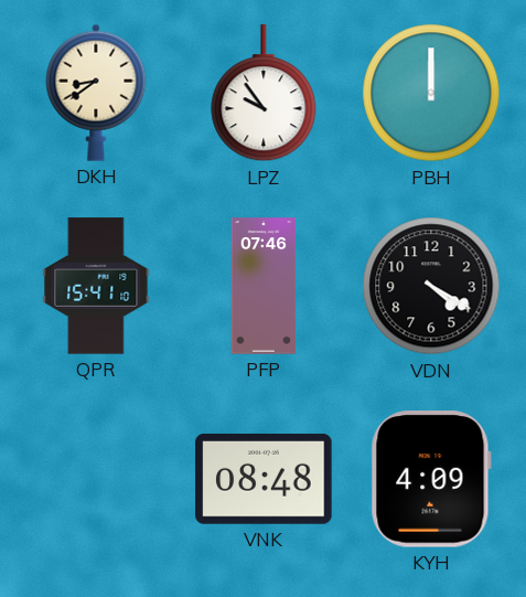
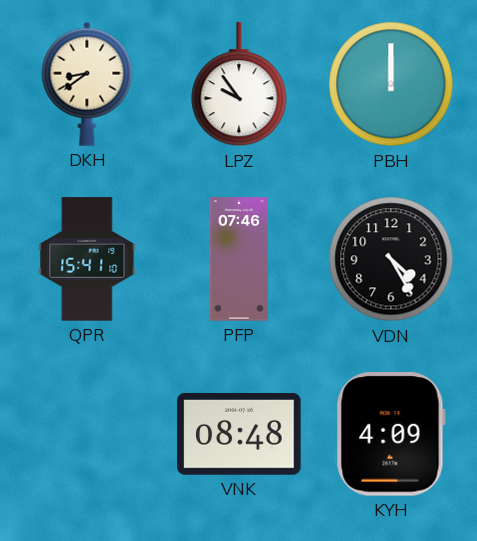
VDN: 4:20 -> 4:25
